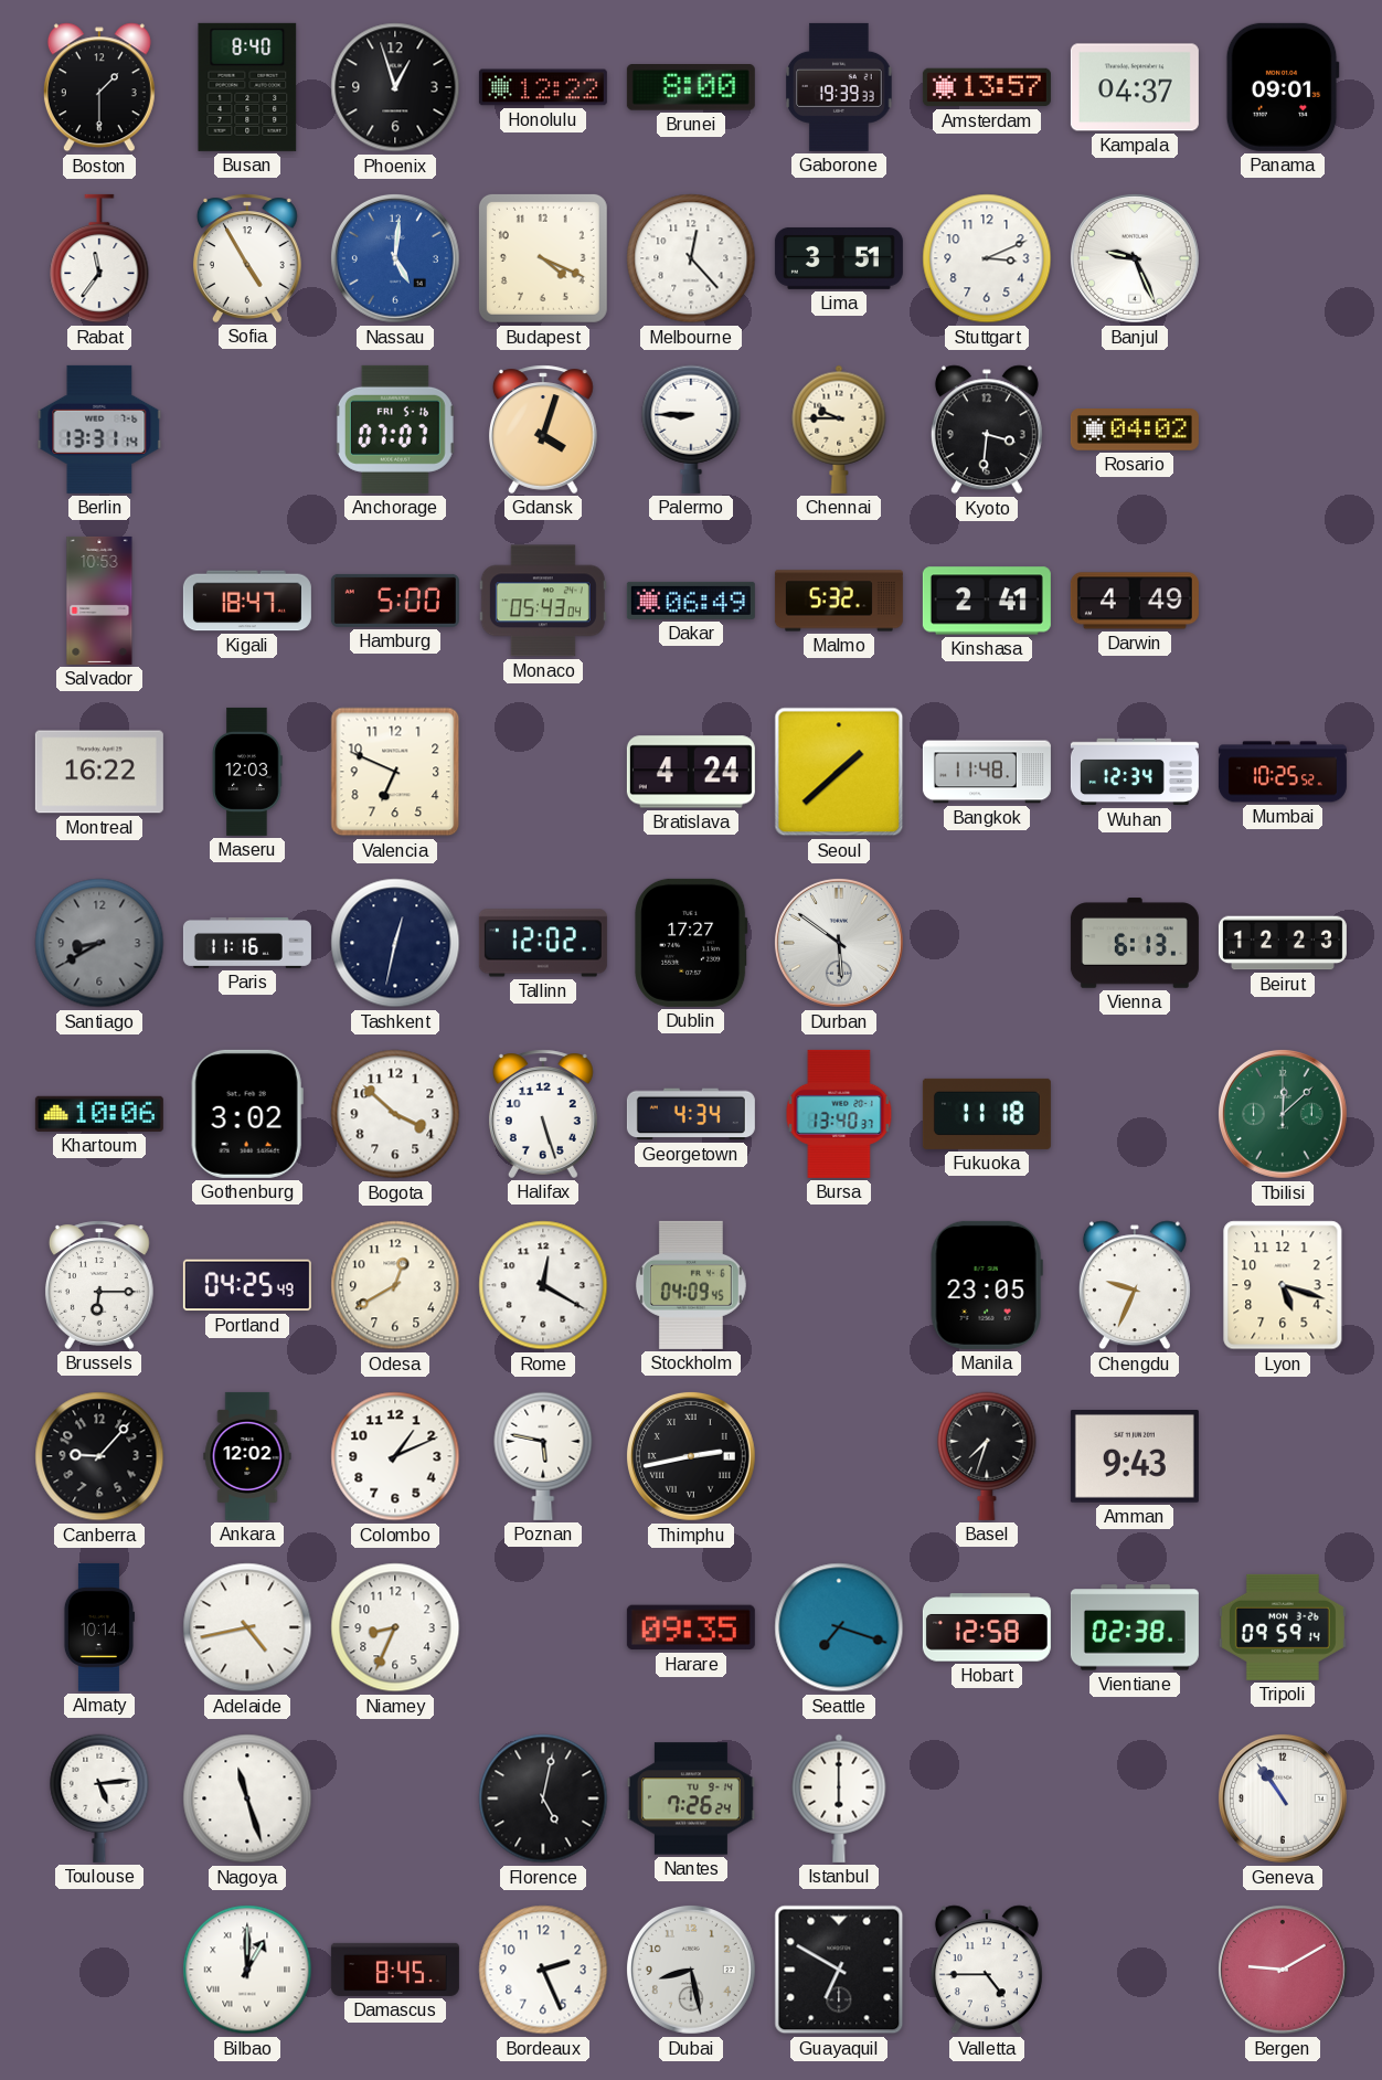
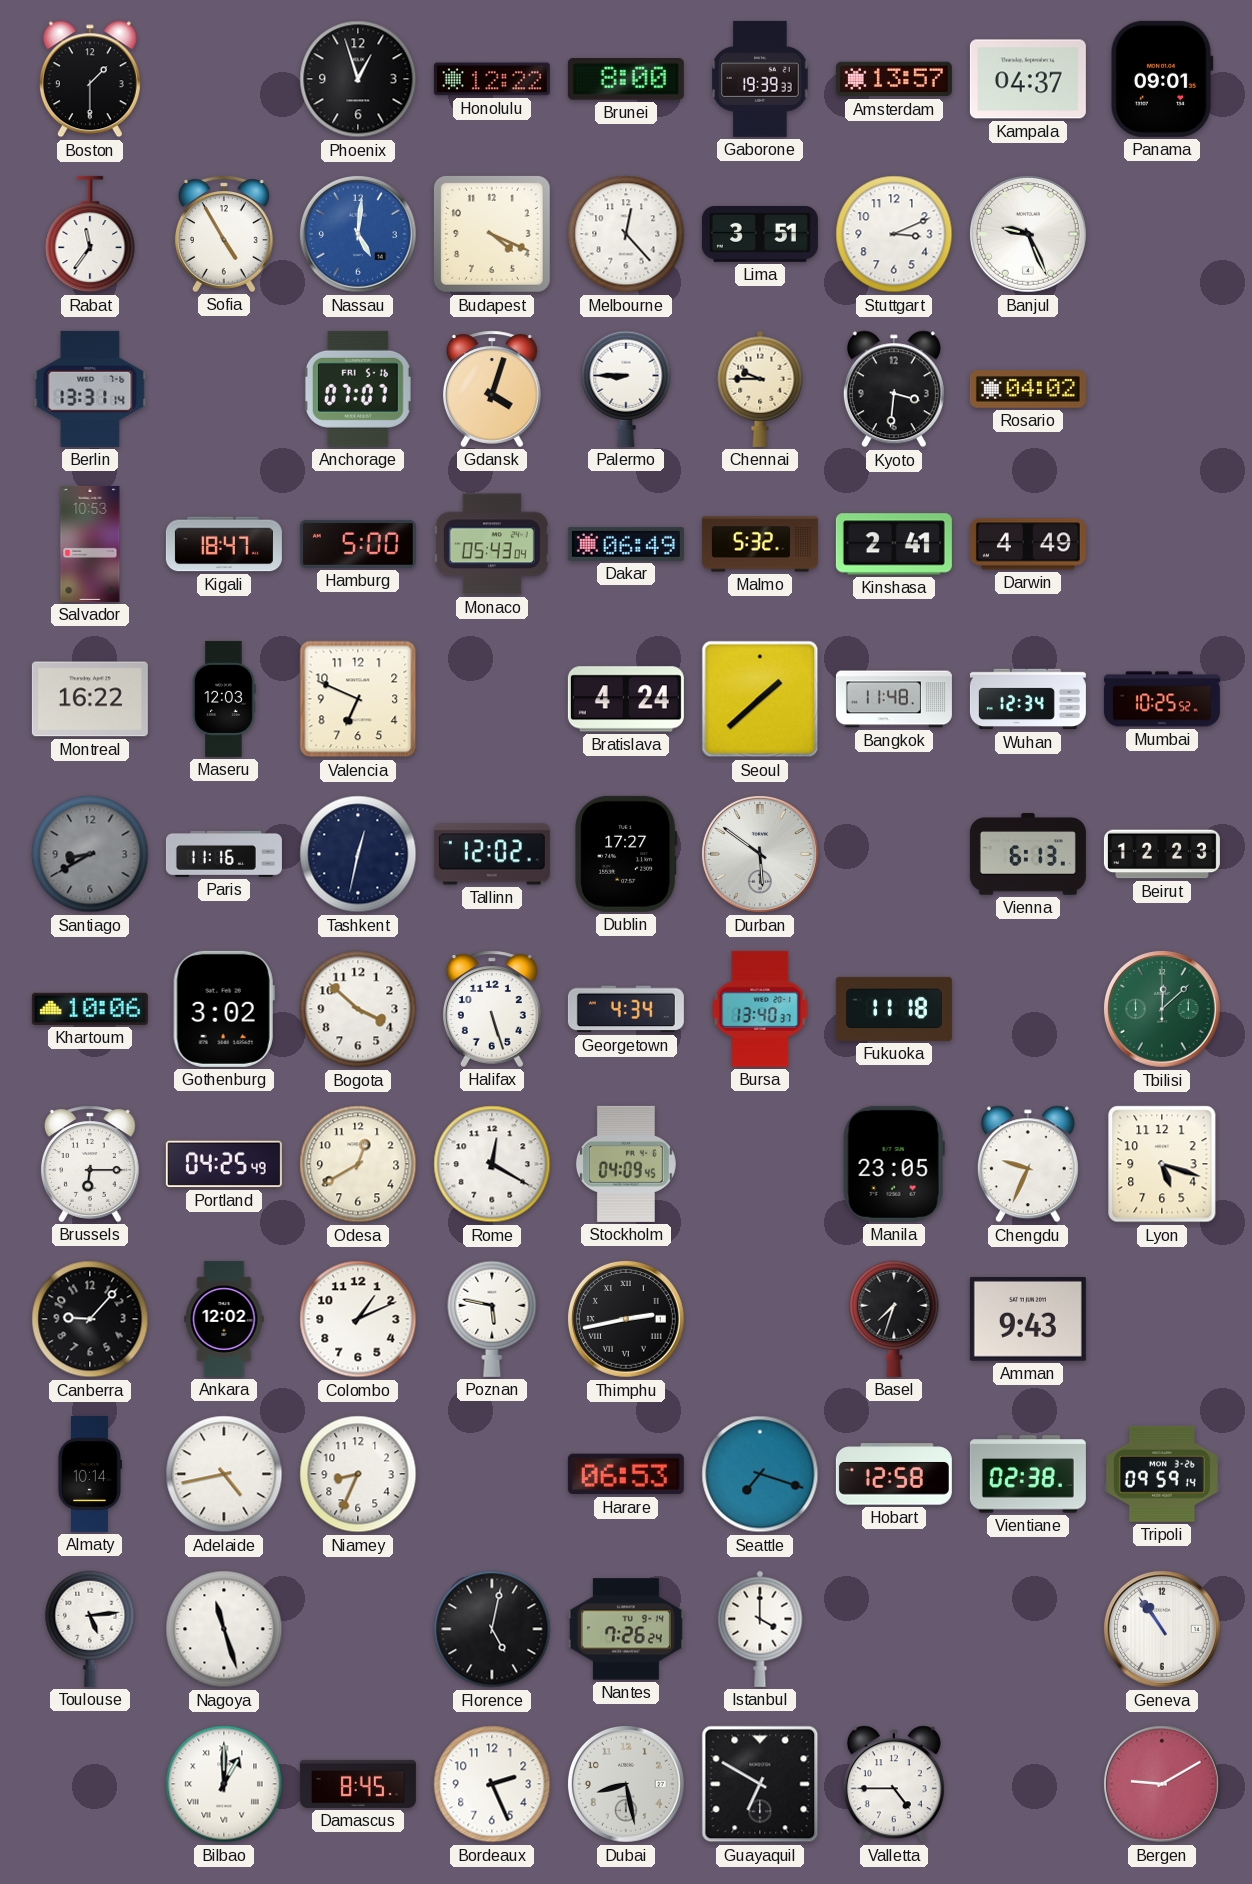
Busan: 8:40 -> none
Harare: 09:35 -> 06:53
Istanbul: 6:00 -> 4:00
